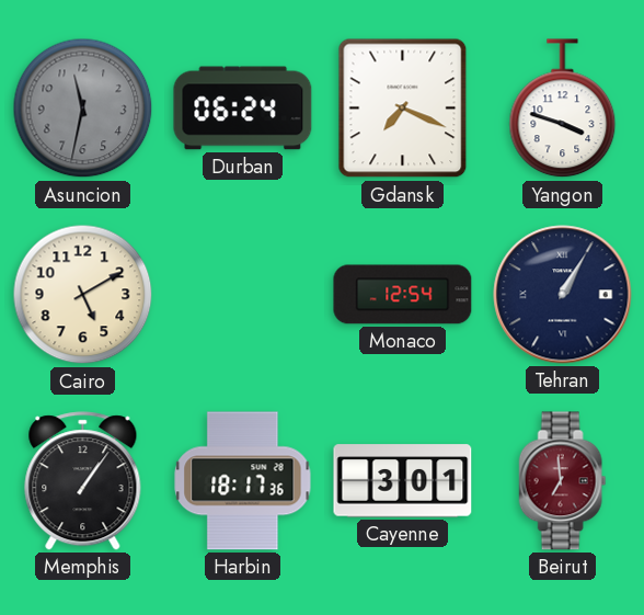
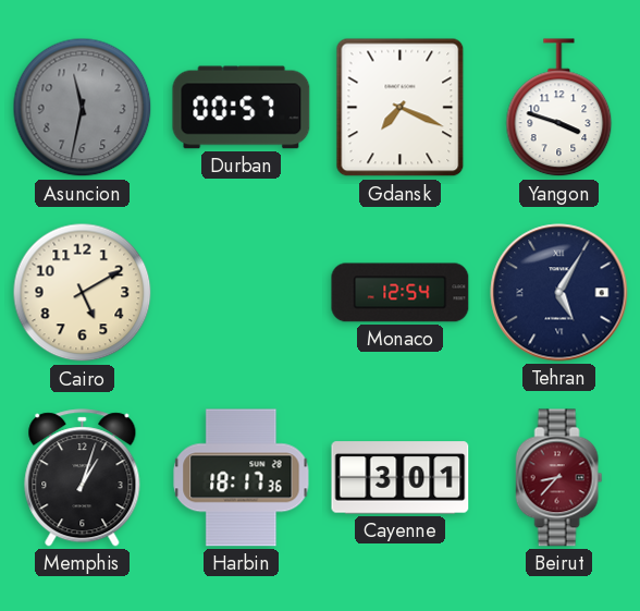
Durban: 06:24 -> 00:57
Tehran: 1:05 -> 5:05
Memphis: 1:06 -> 1:03
Beirut: 6:59 -> 8:37
